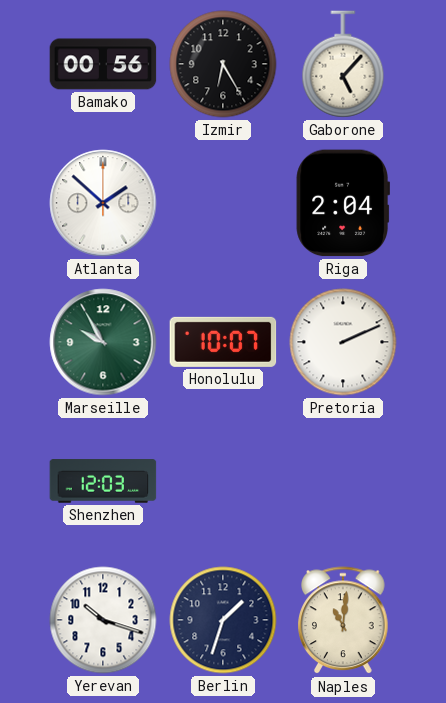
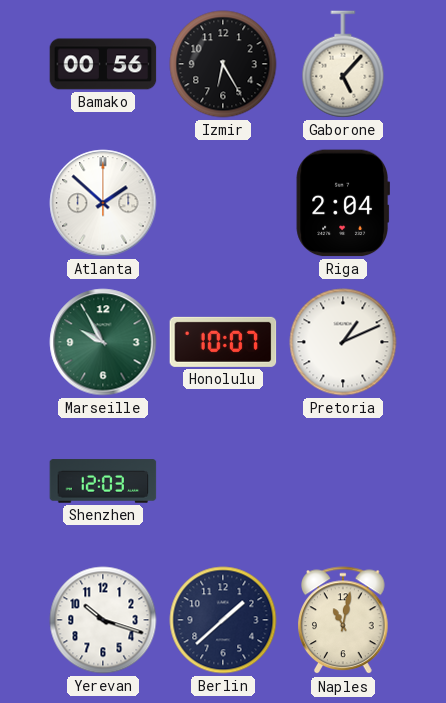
Pretoria: 2:11 -> 1:11
Berlin: 1:33 -> 1:38
Naples: 11:01 -> 11:02
